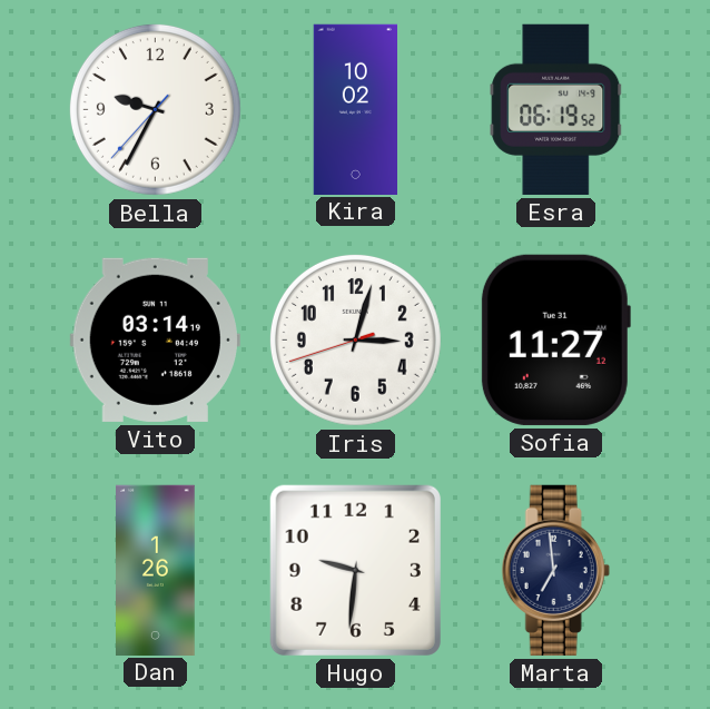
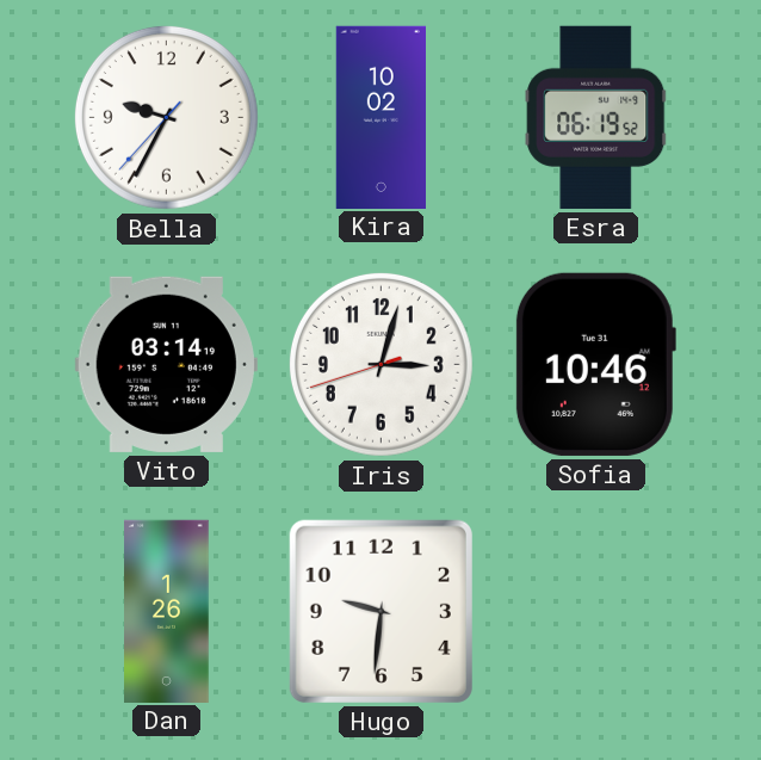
Sofia: 11:27 -> 10:46
Marta: 6:59 -> none
